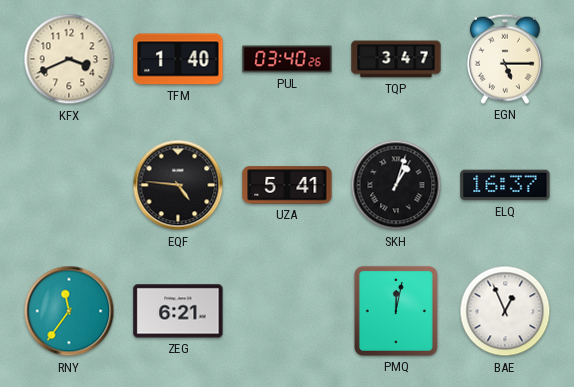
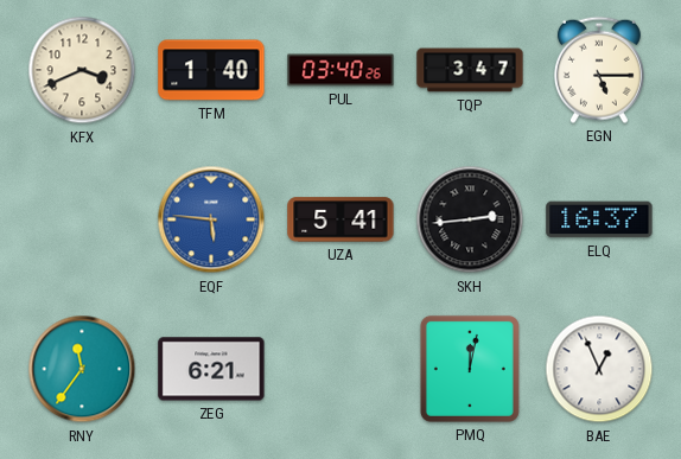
EQF: 4:46 -> 5:46
EQF dial: black -> blue
SKH: 1:03 -> 2:44
